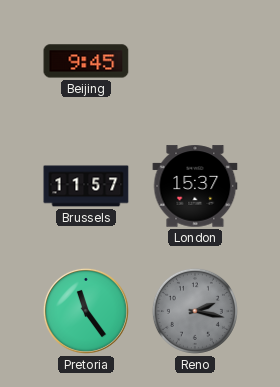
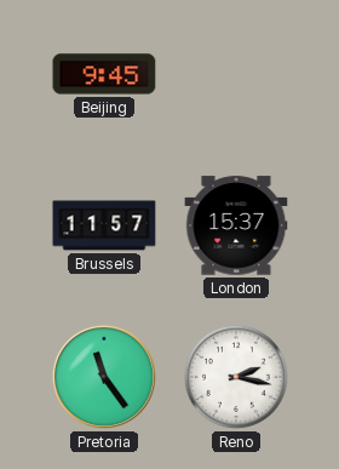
Reno dial: grey -> white
